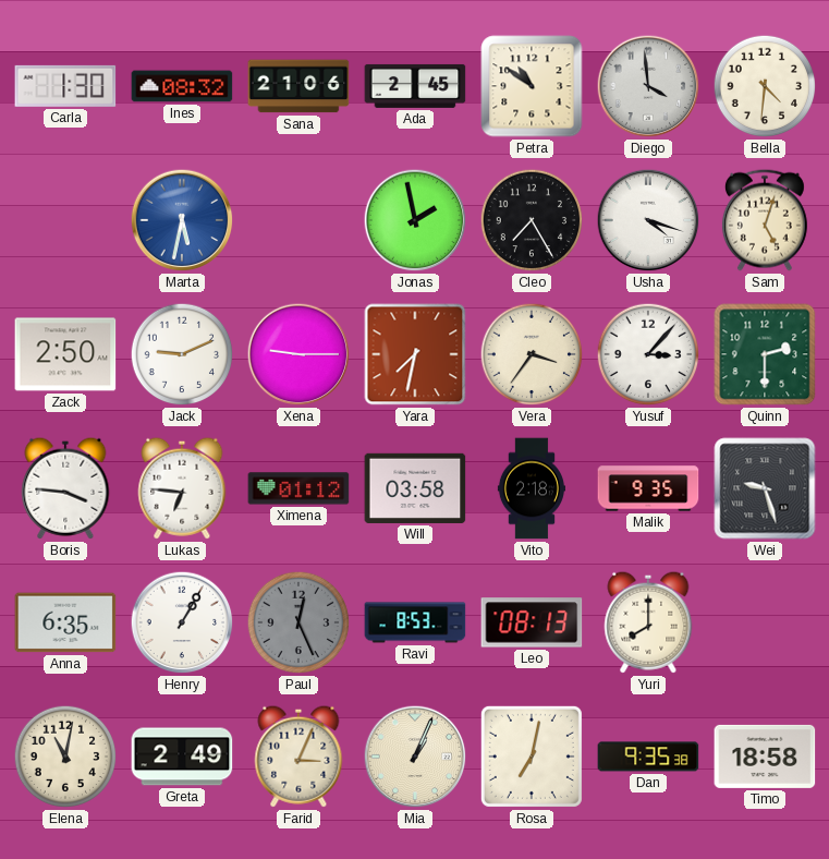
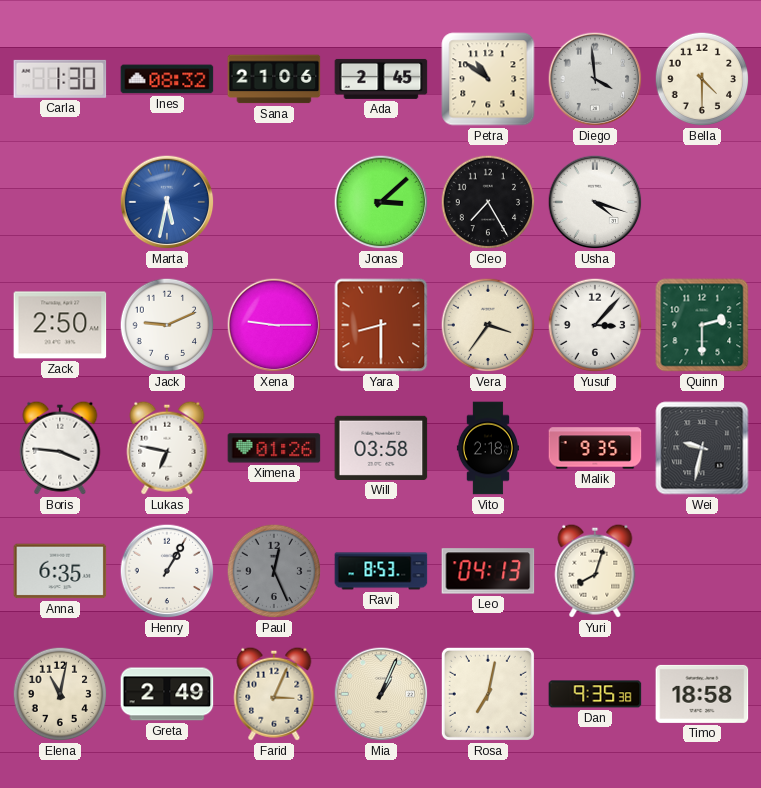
Bella: 4:31 -> 4:30
Jonas: 1:58 -> 3:08
Sam: 5:03 -> none
Yara: 7:32 -> 8:30
Lukas: 6:46 -> 6:47
Ximena: 01:12 -> 01:26
Wei: 9:27 -> 9:32
Leo: 08:13 -> 04:13
Yuri: 8:00 -> 8:03
